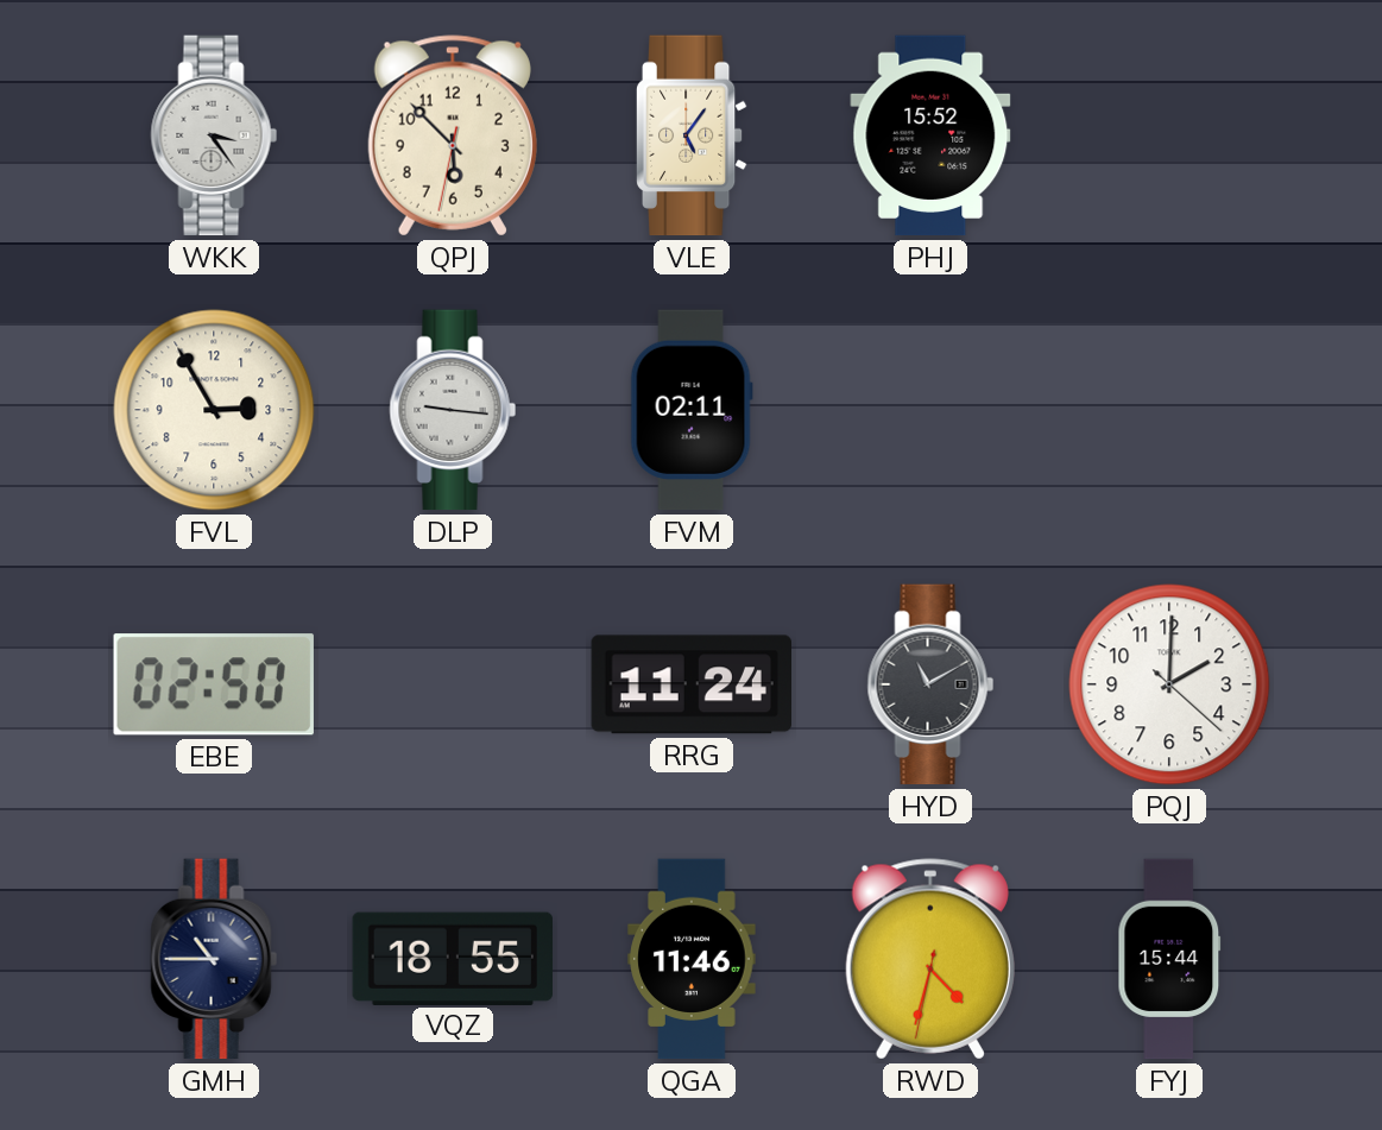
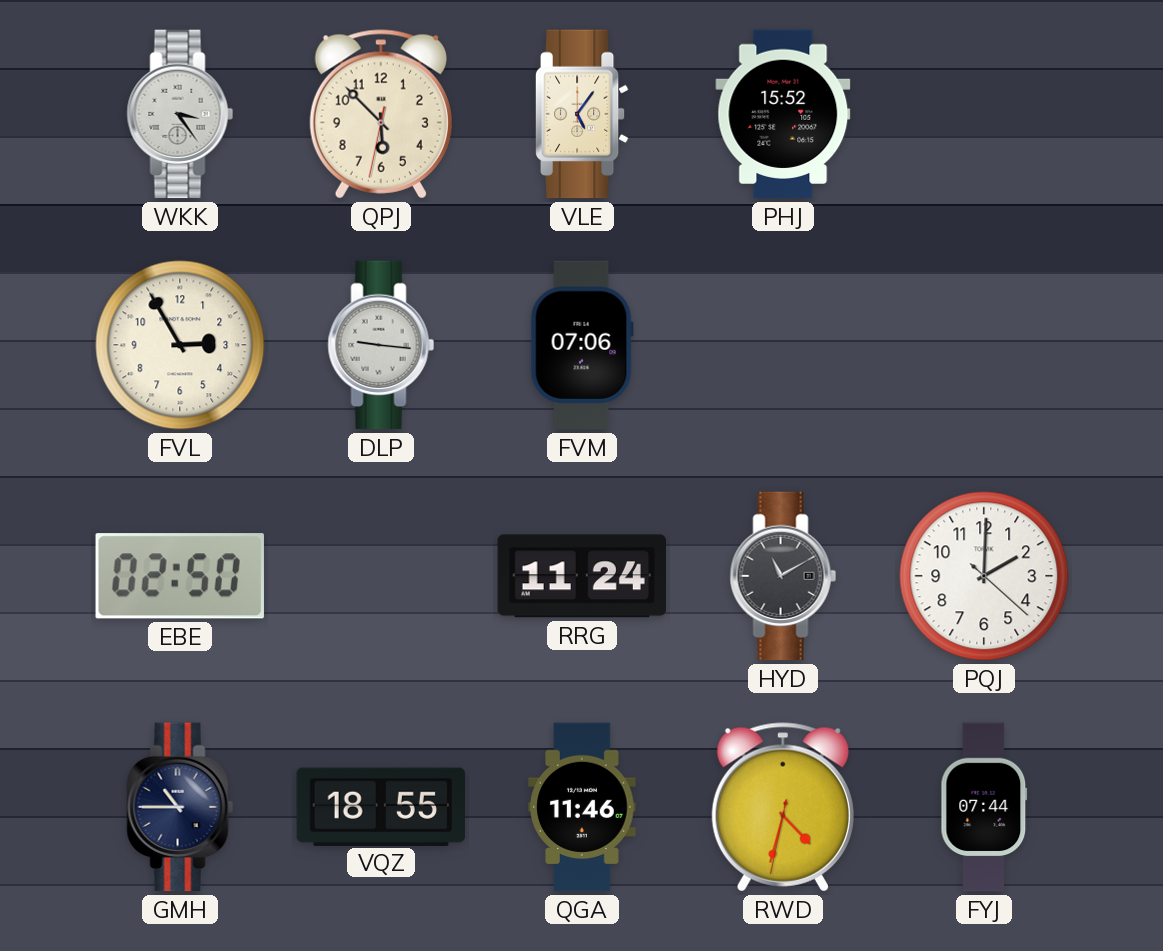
FVM: 02:11 -> 07:06
FYJ: 15:44 -> 07:44
